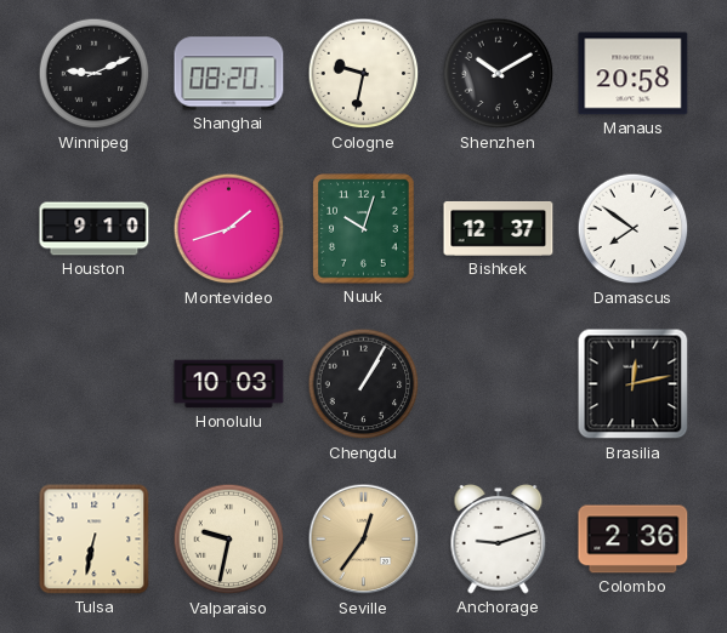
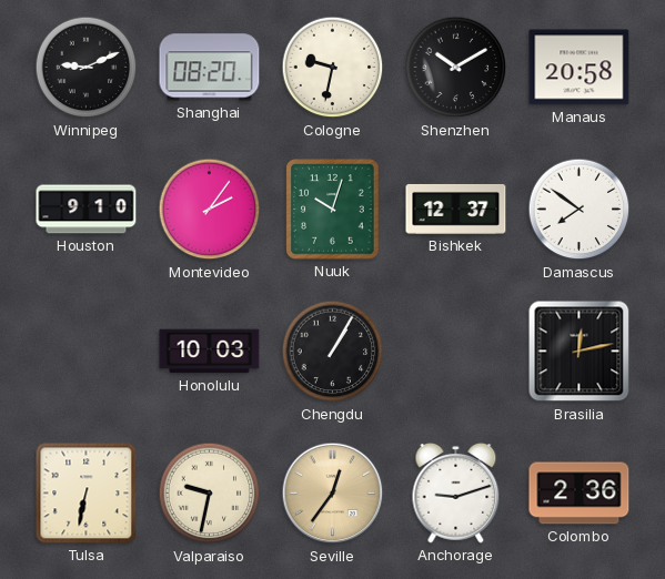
Montevideo: 1:42 -> 2:06
